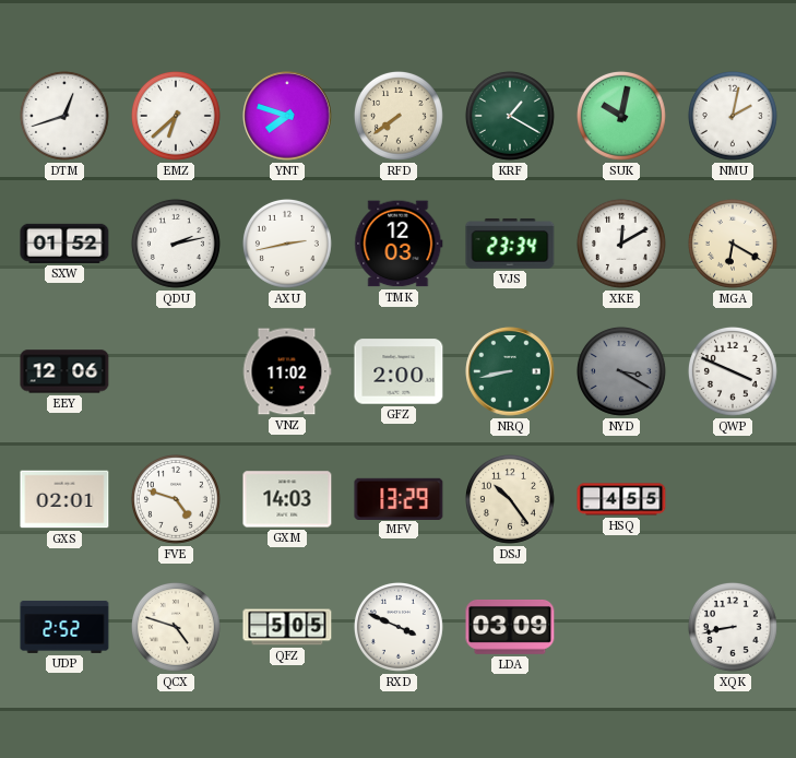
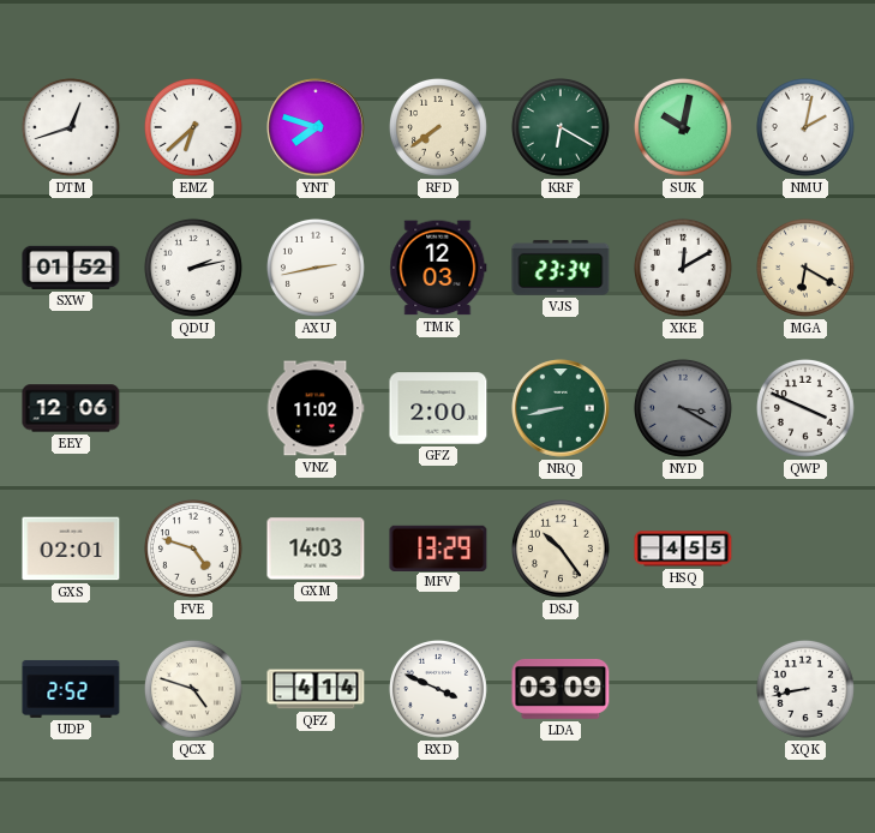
KRF: 1:20 -> 6:20
QFZ: 5:05 -> 4:14
